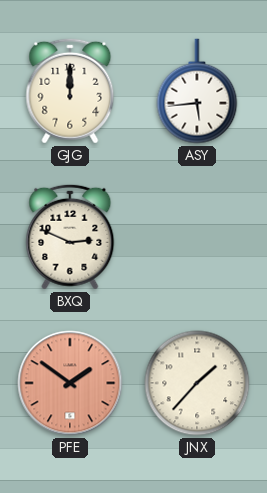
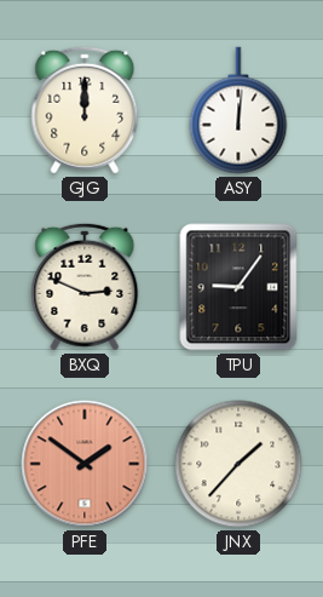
ASY: 5:44 -> 12:01
TPU: none -> 9:06
